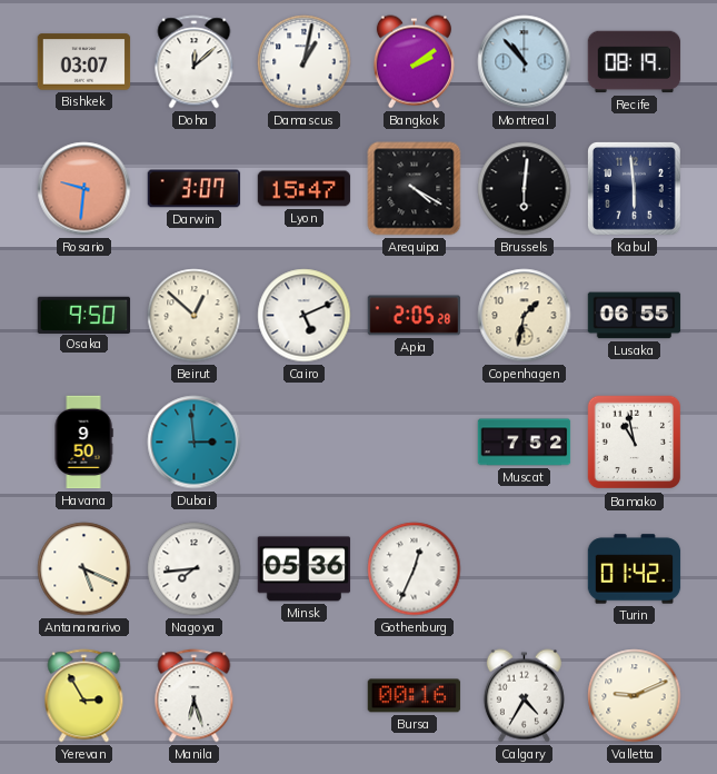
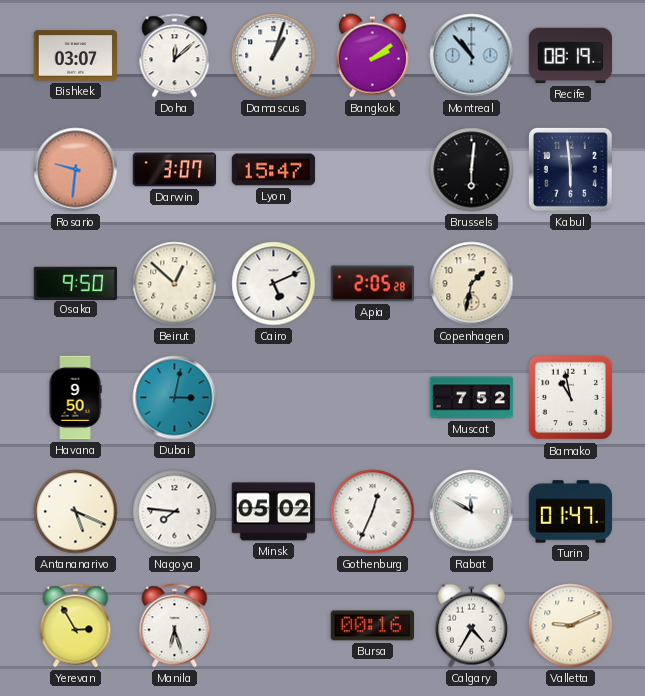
Damascus: 1:02 -> 1:03
Arequipa: 4:20 -> none
Lusaka: 06:55 -> none
Dubai: 2:59 -> 3:02
Nagoya: 7:44 -> 7:46
Minsk: 05:36 -> 05:02
Rabat: none -> 11:50
Turin: 01:42 -> 01:47
